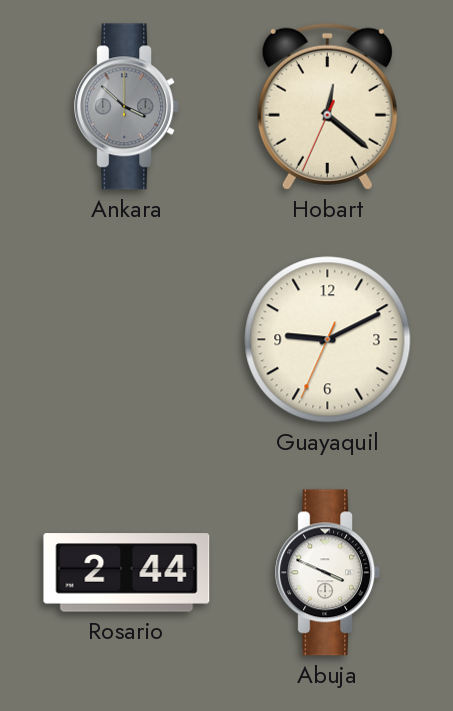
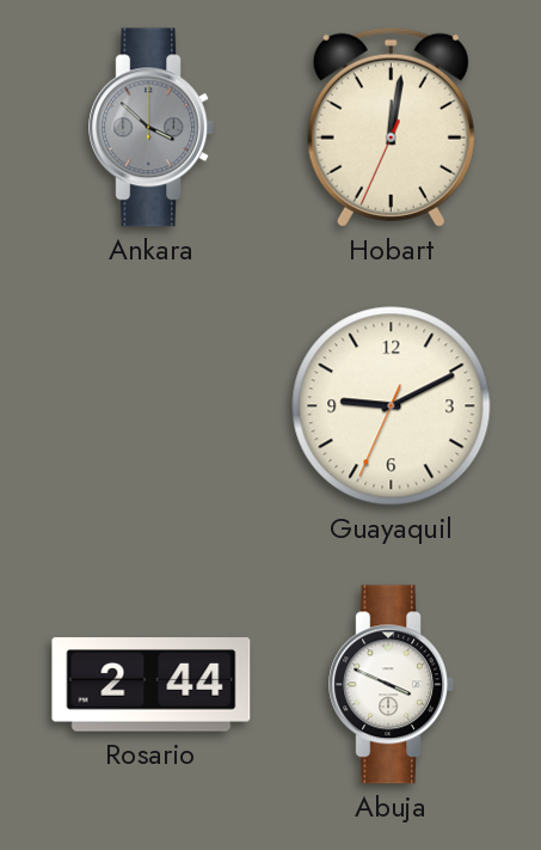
Hobart: 12:21 -> 12:01
